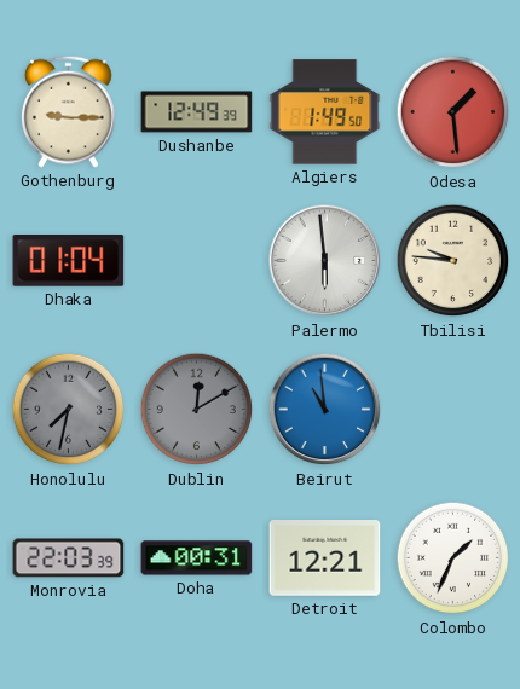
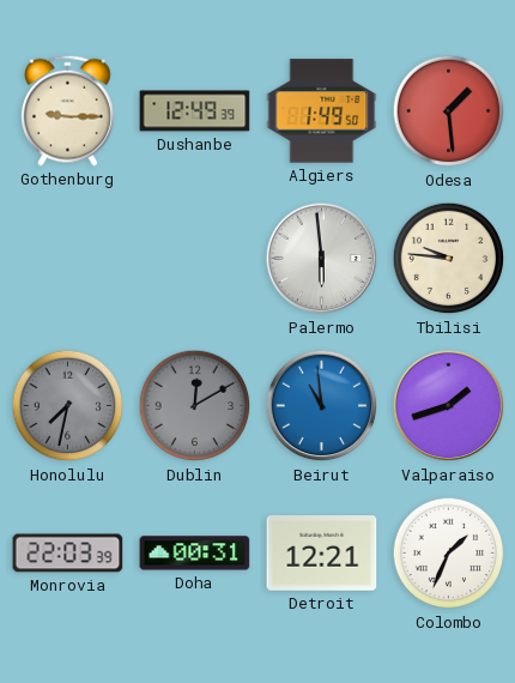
Dhaka: 01:04 -> none
Valparaiso: none -> 1:42
